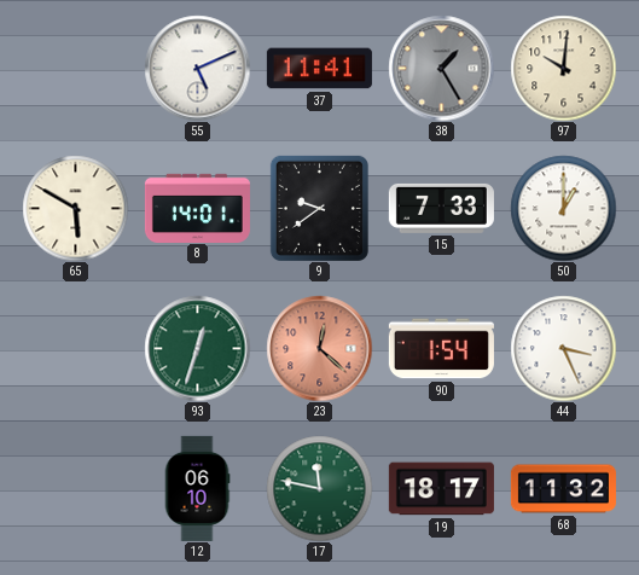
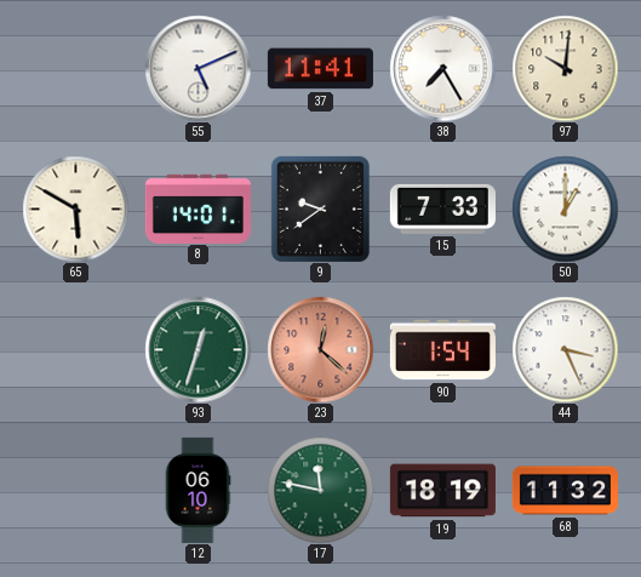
38: 1:25 -> 7:25
38 dial: grey -> white
19: 18:17 -> 18:19
